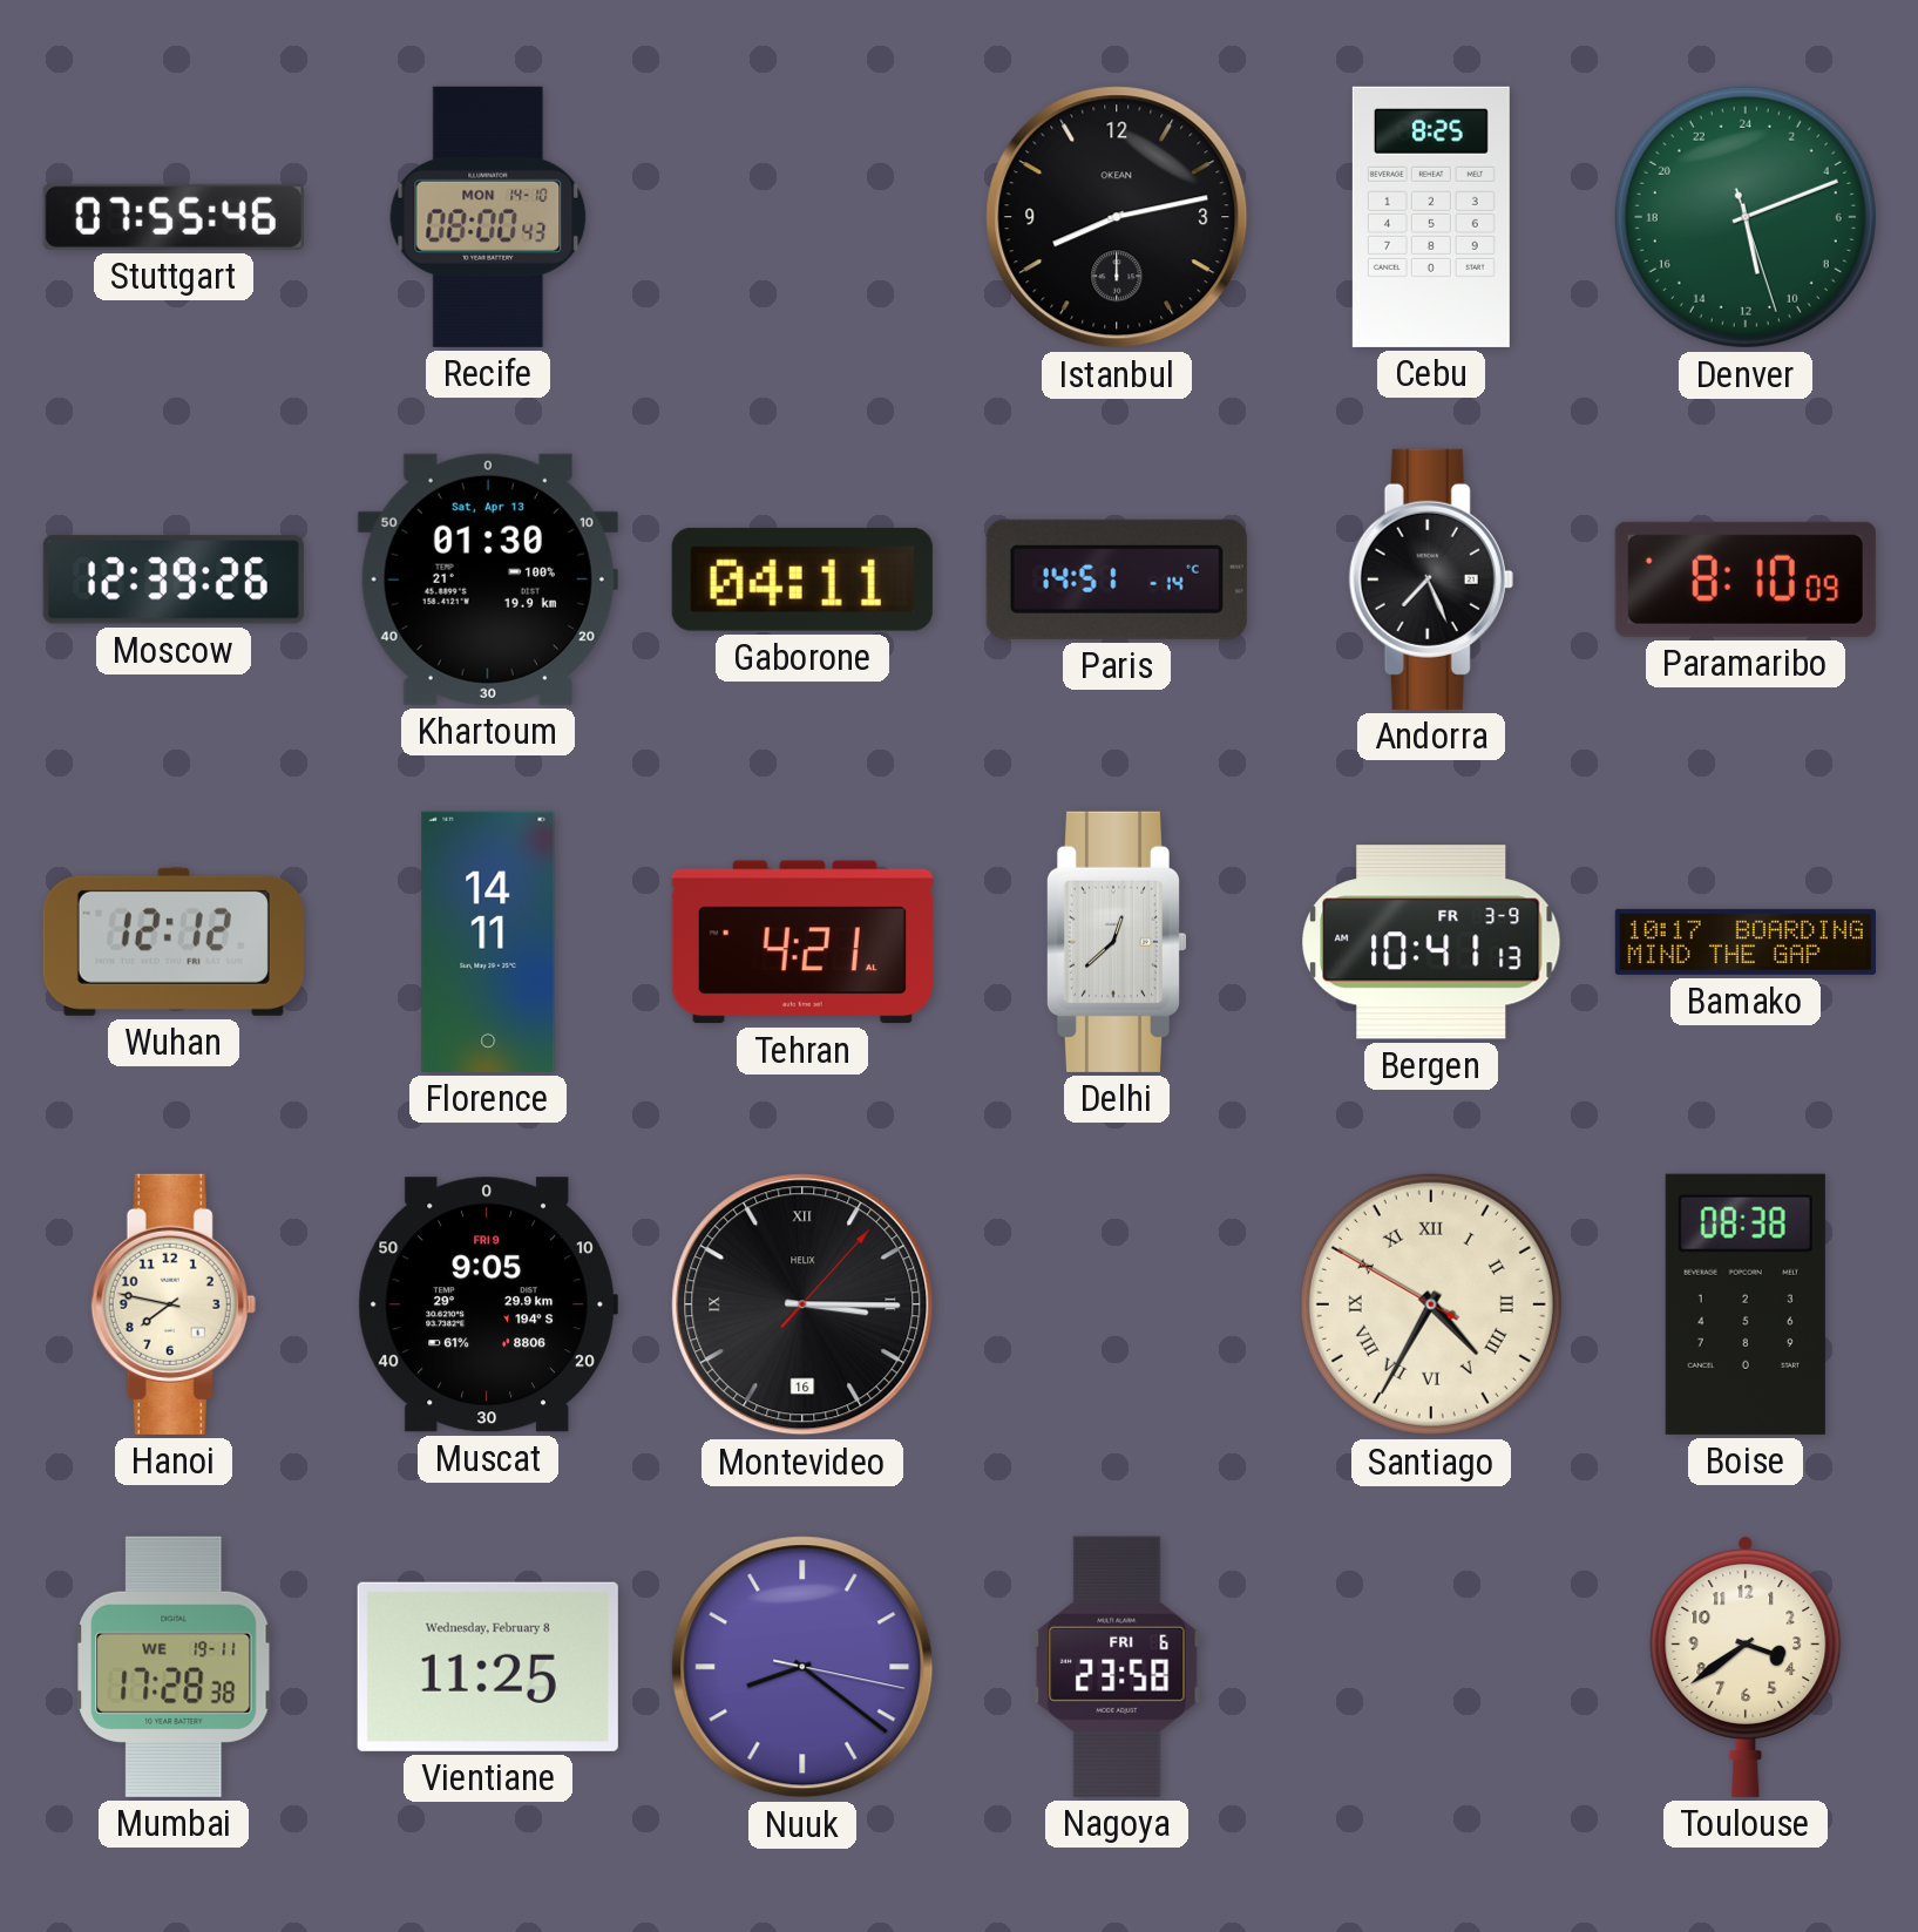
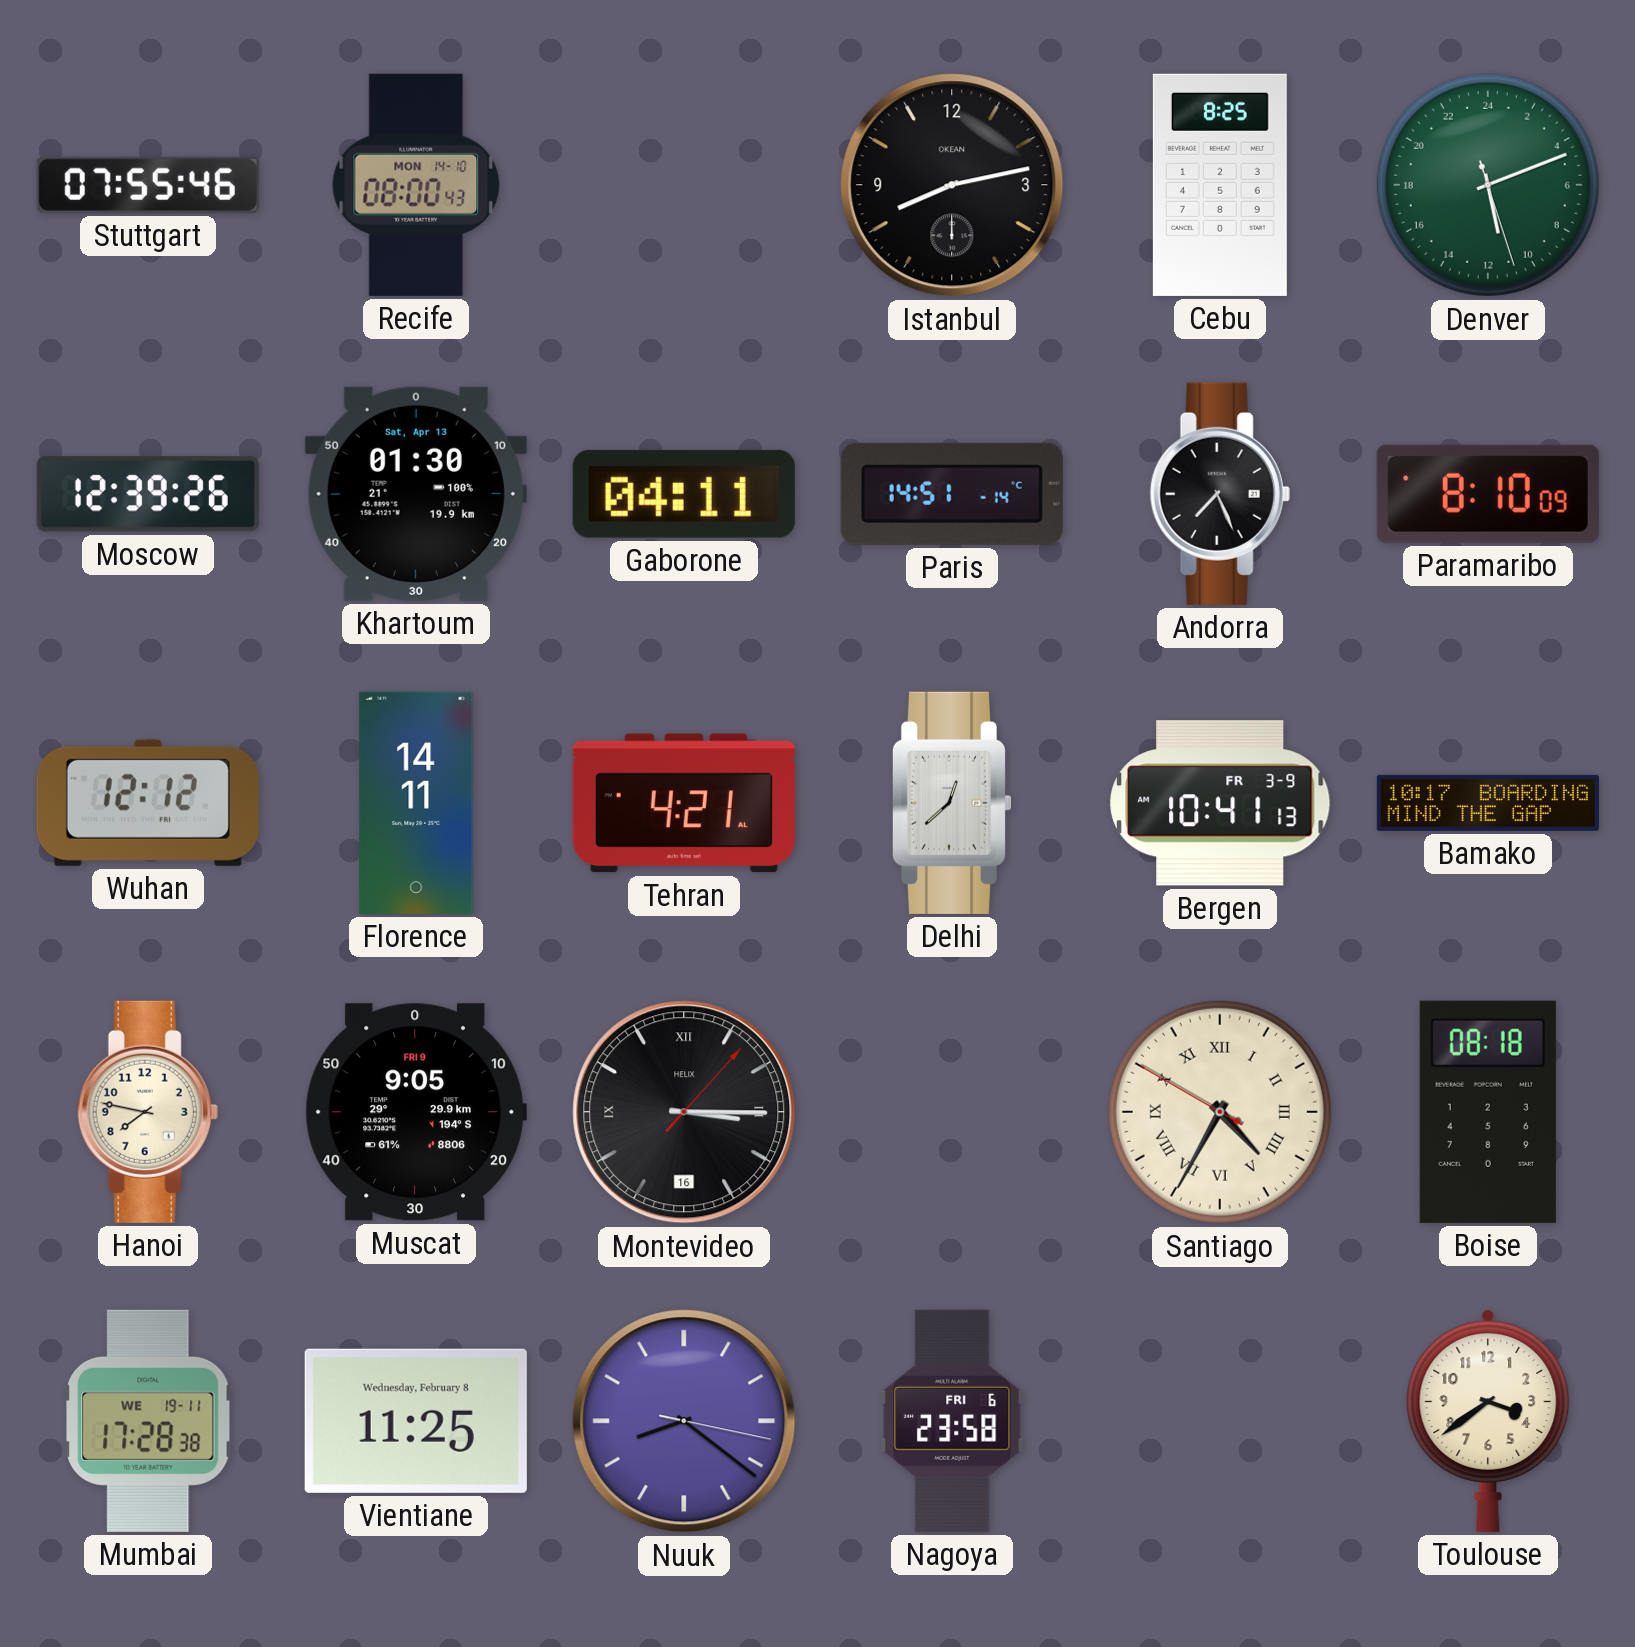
Boise: 08:38 -> 08:18
